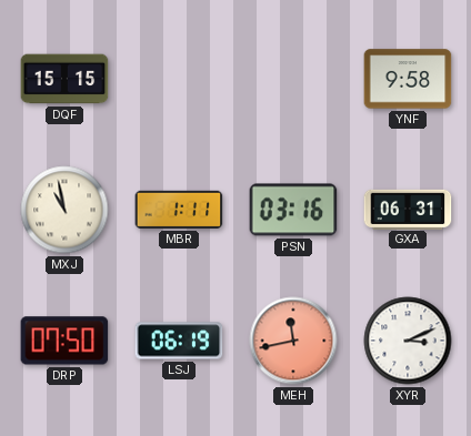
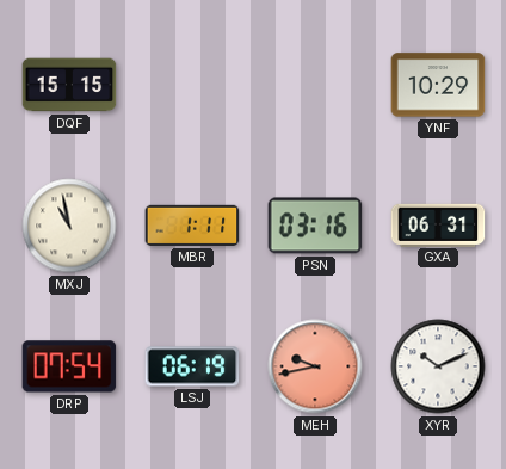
YNF: 9:58 -> 10:29
DRP: 07:50 -> 07:54
MEH: 11:43 -> 9:43
XYR: 3:11 -> 10:11
